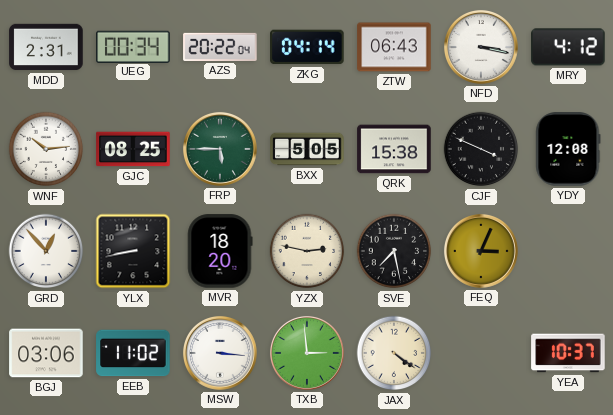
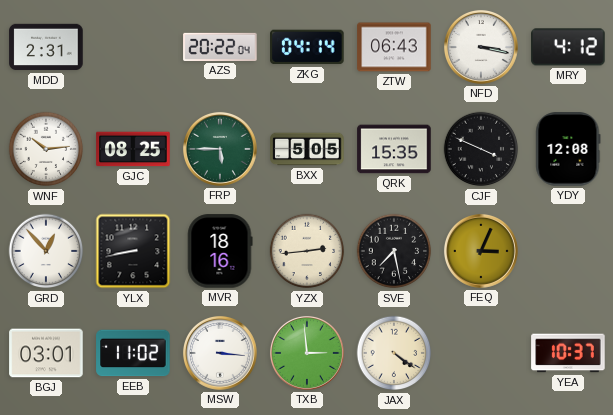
UEG: 00:34 -> none
QRK: 15:38 -> 15:35
MVR: 18:20 -> 18:16
YZX: 2:47 -> 2:44
BGJ: 03:06 -> 03:01
